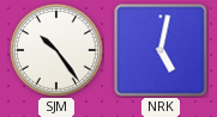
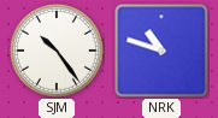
NRK: 5:02 -> 10:48
